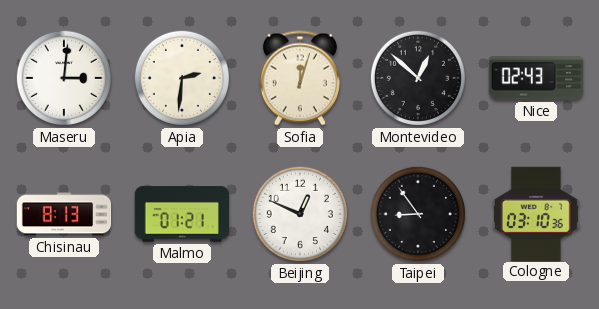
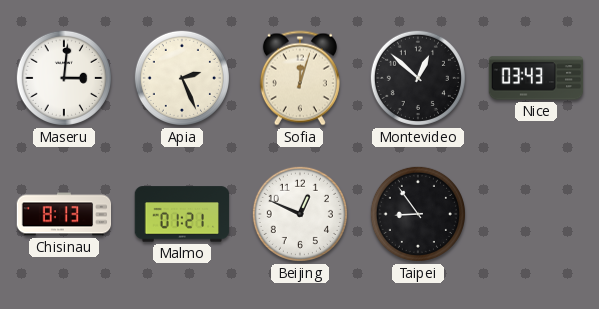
Apia: 2:31 -> 2:26
Nice: 02:43 -> 03:43
Cologne: 03:10 -> none
